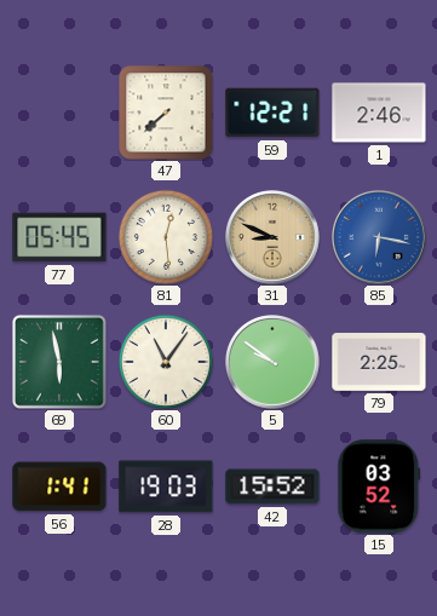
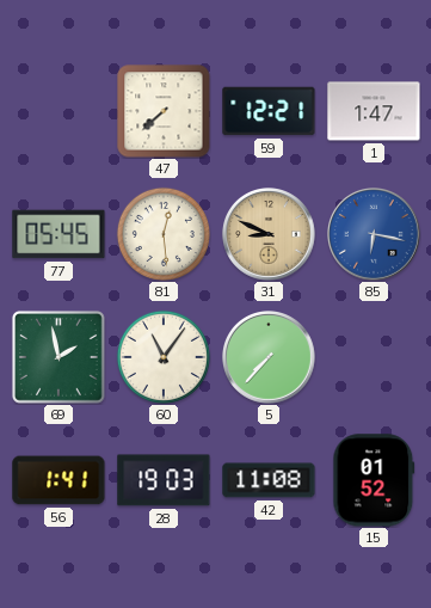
1: 2:46 -> 1:47
69: 5:58 -> 1:58
5: 9:51 -> 7:37
79: 2:25 -> none
42: 15:52 -> 11:08
15: 03:52 -> 01:52
